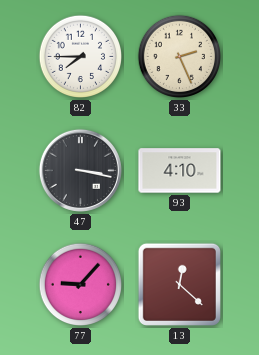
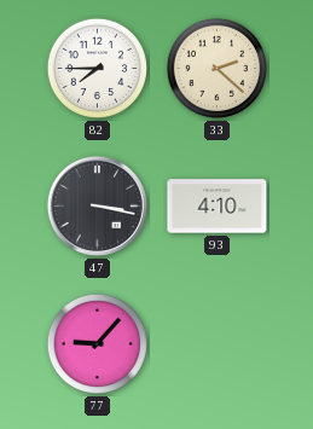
33: 2:26 -> 2:22
13: 12:22 -> none
